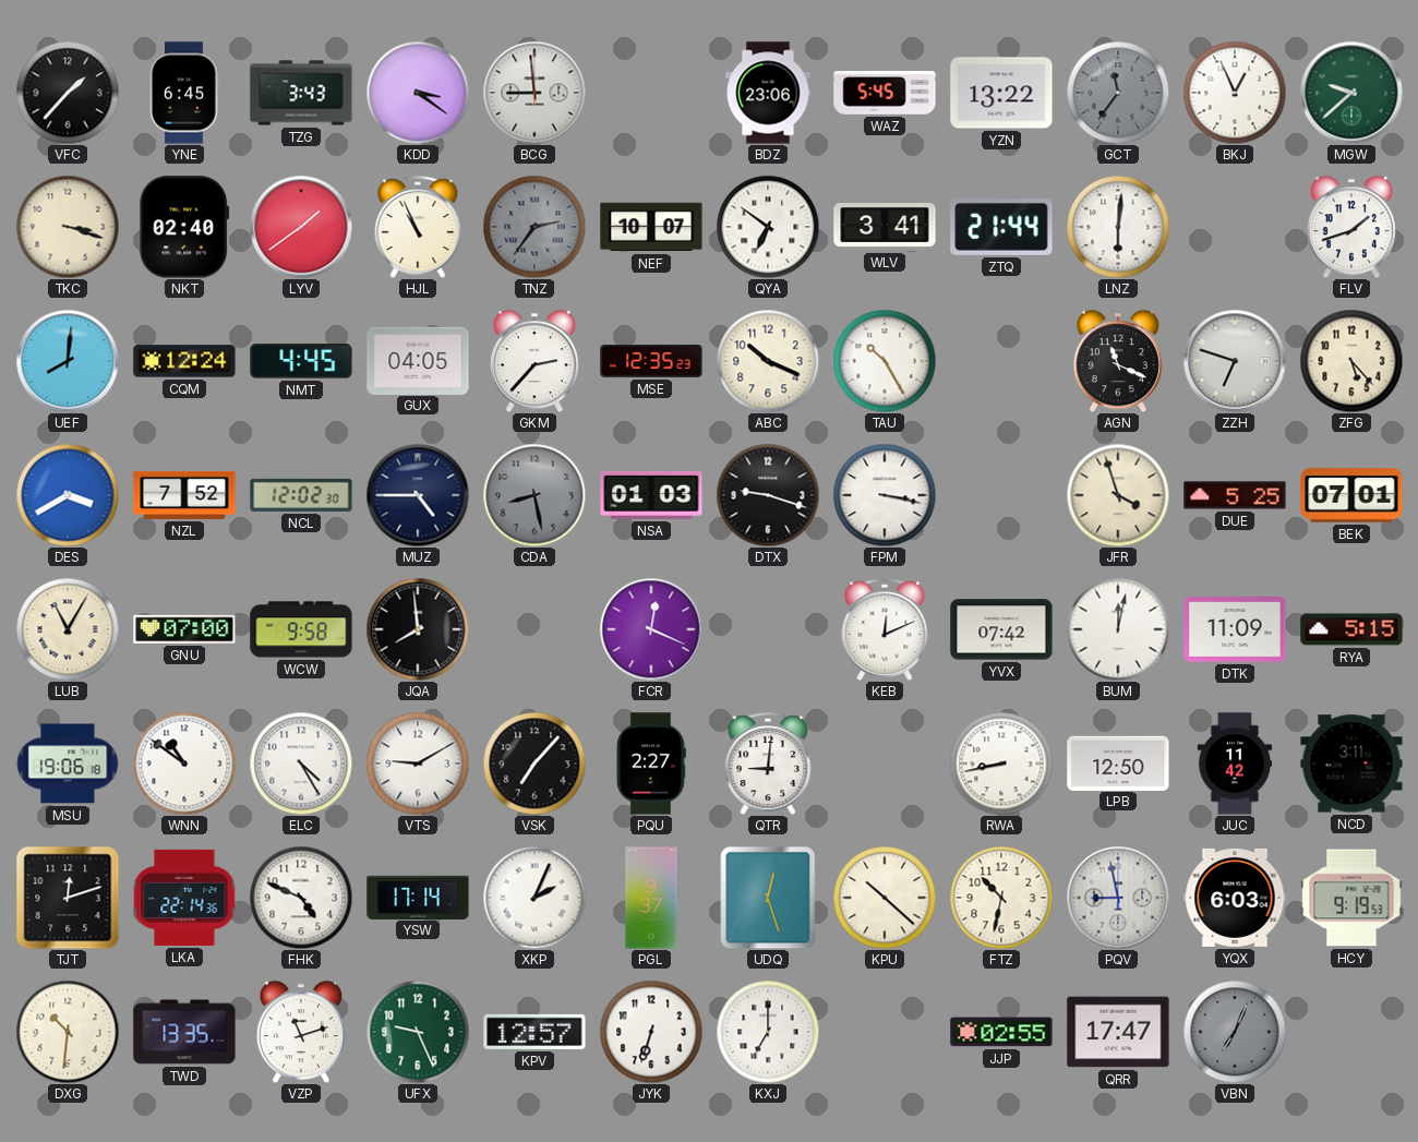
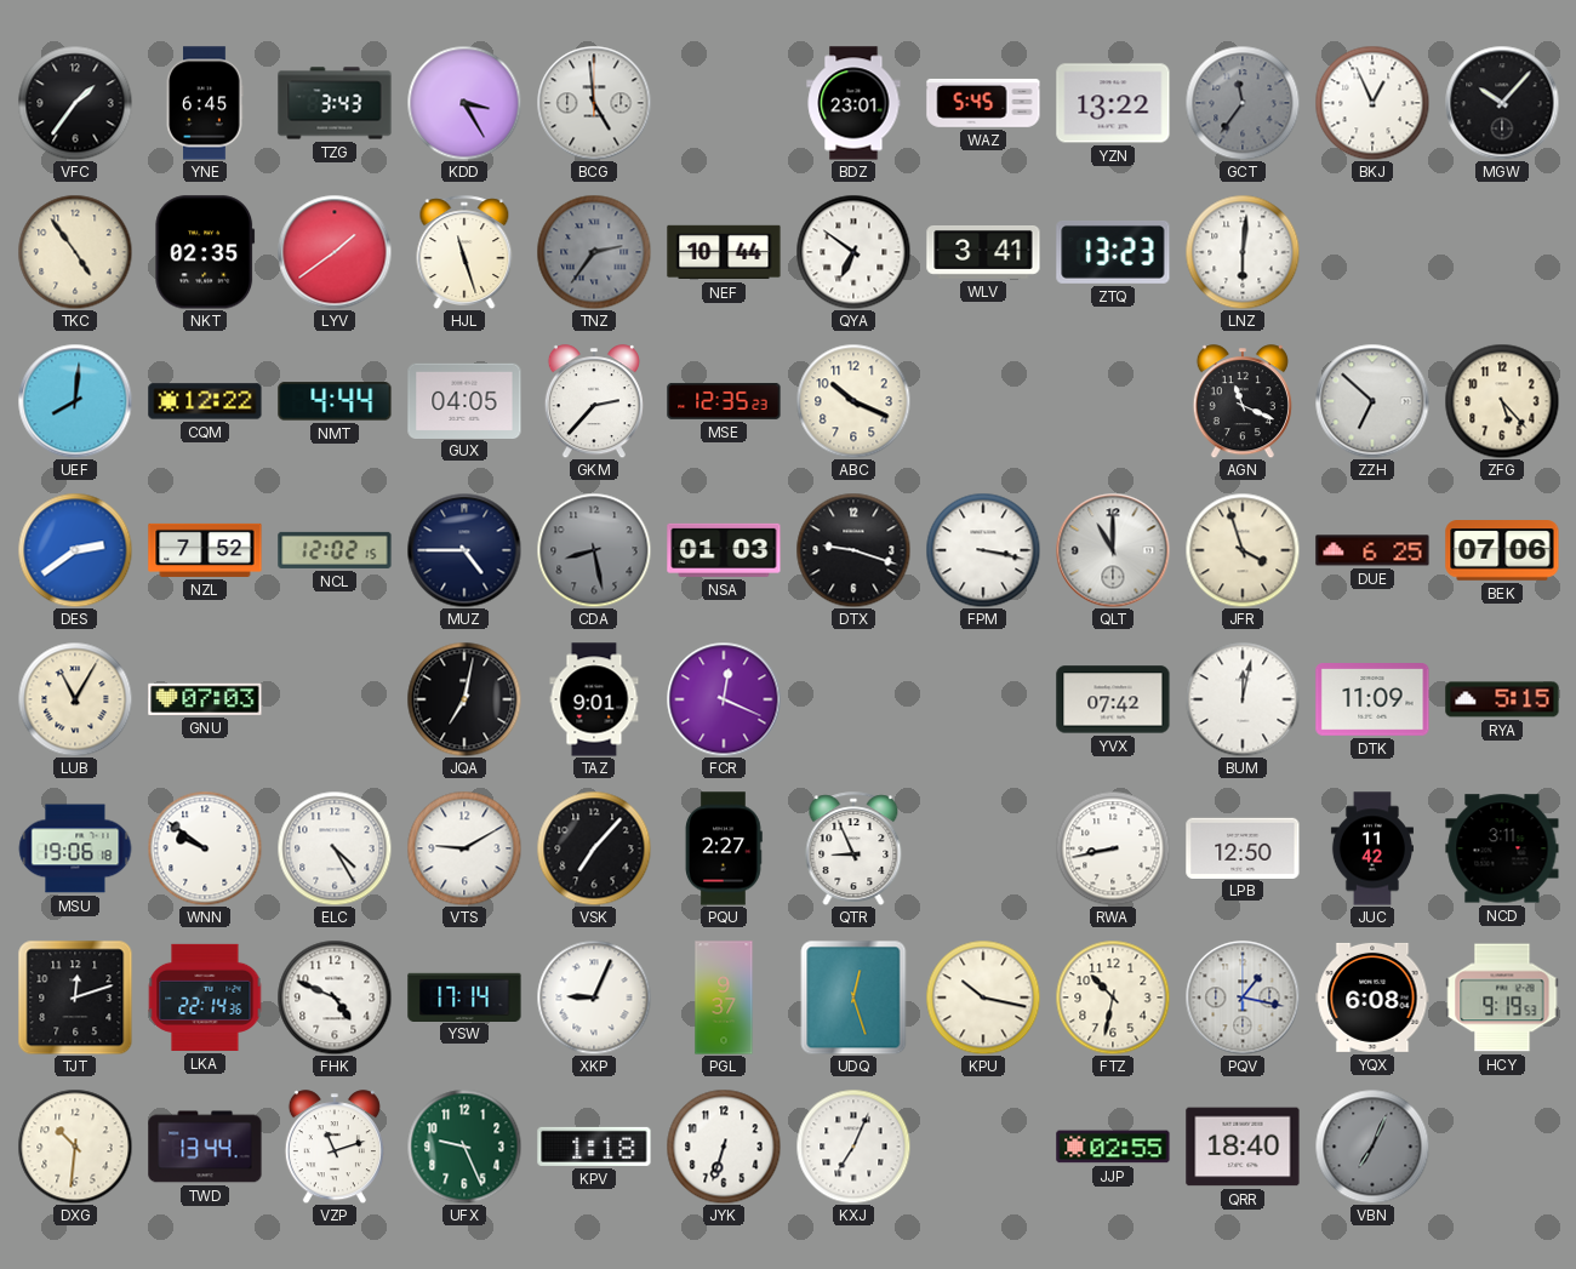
VFC: 1:37 -> 1:36
KDD: 3:21 -> 3:25
BCG: 8:59 -> 4:59
BDZ: 23:06 -> 23:01
MGW: 9:38 -> 10:07
MGW dial: green -> black
TKC: 3:18 -> 4:54
NKT: 02:40 -> 02:35
HJL: 10:56 -> 11:27
NEF: 10:07 -> 10:44
ZTQ: 21:44 -> 13:23
FLV: 1:42 -> none
CQM: 12:24 -> 12:22
NMT: 4:45 -> 4:44
TAU: 10:25 -> none
ZZH: 6:48 -> 6:52
DES: 3:40 -> 2:39
NCL: 12:02:30 -> 12:02:15
QLT: none -> 11:00
DUE: 5:25 -> 6:25
BEK: 07:01 -> 07:06
GNU: 07:00 -> 07:03
WCW: 9:58 -> none
JQA: 7:59 -> 7:02
TAZ: none -> 9:01
KEB: 12:11 -> none
WNN: 10:51 -> 9:51
QTR: 9:01 -> 8:56
XKP: 2:04 -> 9:04
KPU: 10:22 -> 10:17
PQV: 8:58 -> 1:17
YQX: 6:03 -> 6:08
TWD: 13:35 -> 13:44
KPV: 12:57 -> 1:18
KXJ: 7:00 -> 7:04
QRR: 17:47 -> 18:40
